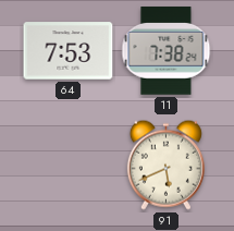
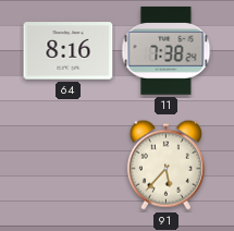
64: 7:53 -> 8:16
91: 5:41 -> 5:37
